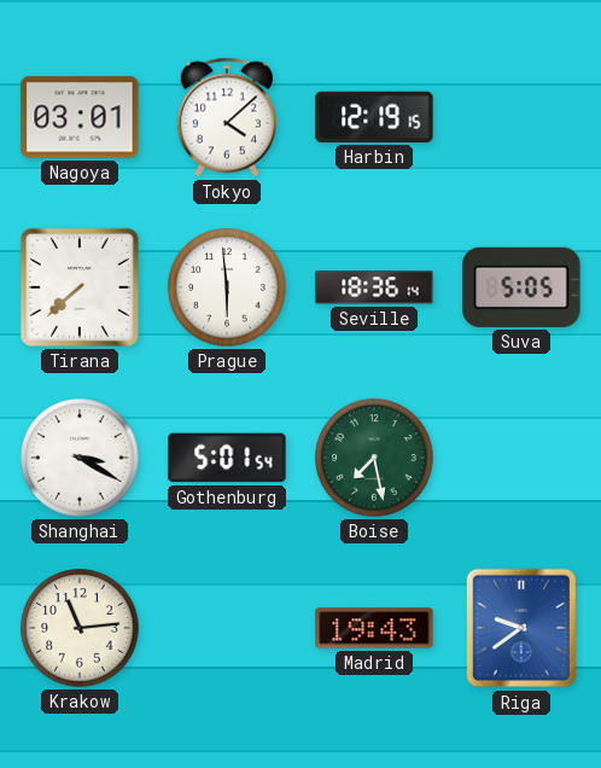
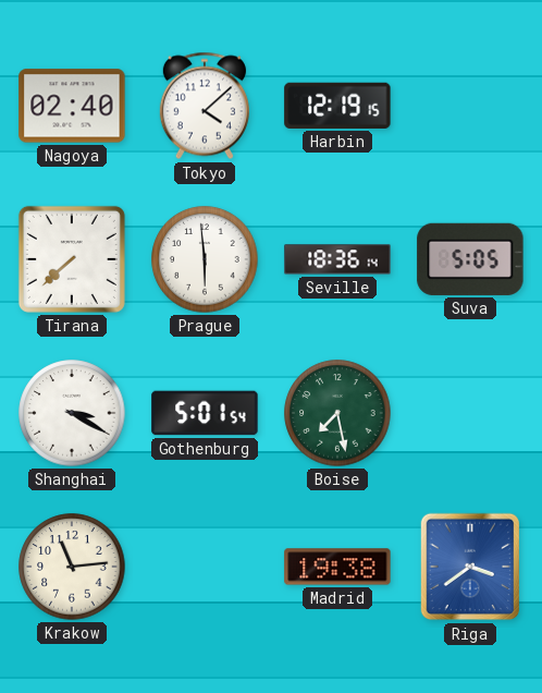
Nagoya: 03:01 -> 02:40
Madrid: 19:43 -> 19:38
Riga: 9:39 -> 3:39
